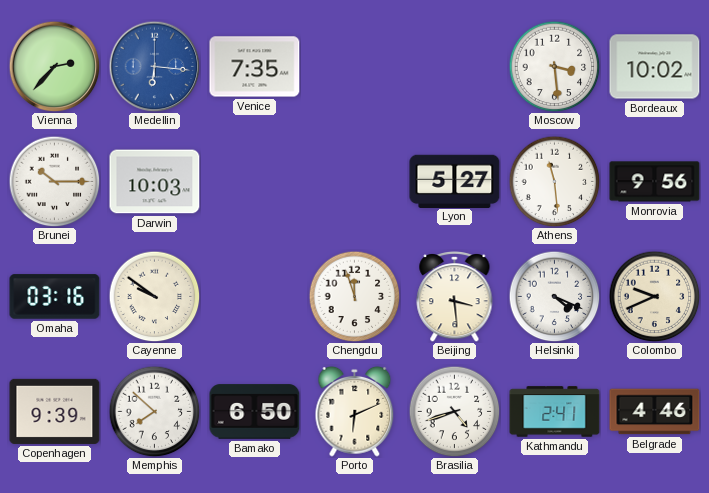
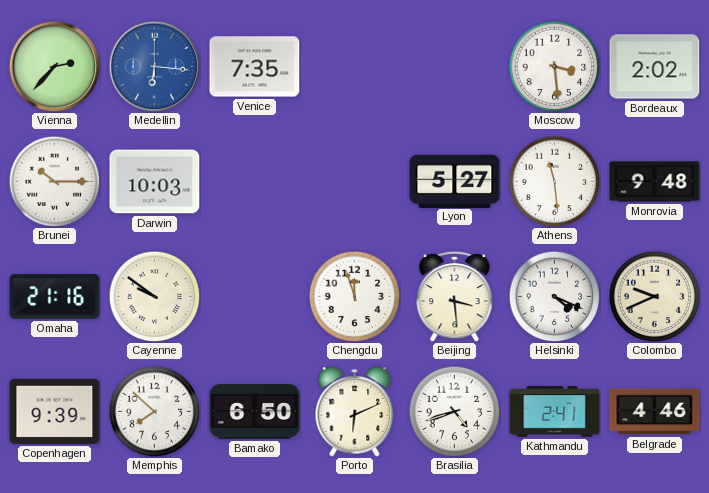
Bordeaux: 10:02 -> 2:02
Monrovia: 9:56 -> 9:48
Omaha: 03:16 -> 21:16
